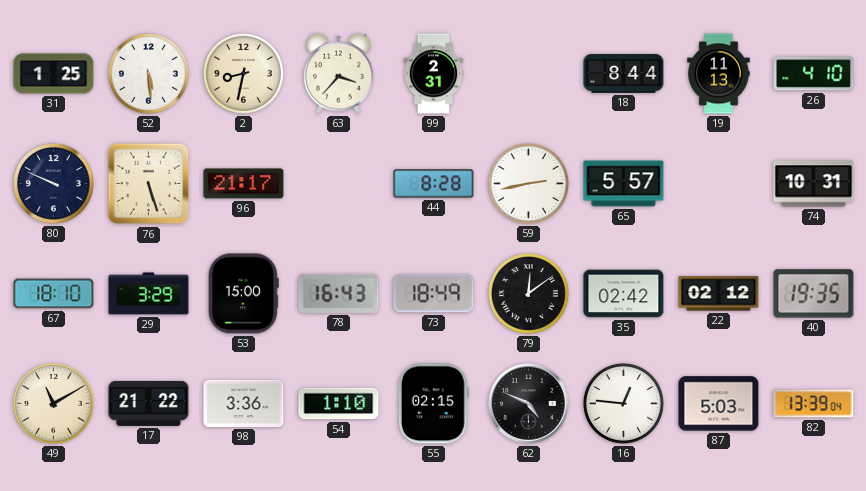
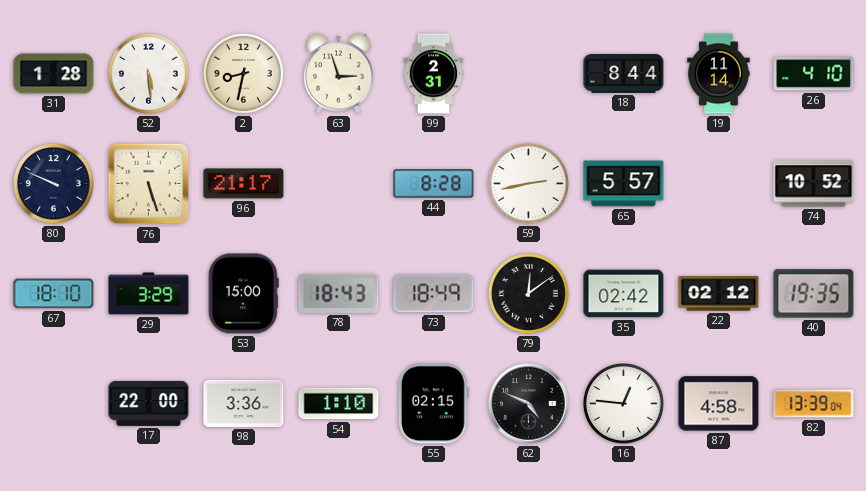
31: 1:25 -> 1:28
63: 3:37 -> 2:57
19: 11:13 -> 11:14
74: 10:31 -> 10:52
78: 16:43 -> 18:43
49: 11:10 -> none
17: 21:22 -> 22:00
87: 5:03 -> 4:58
